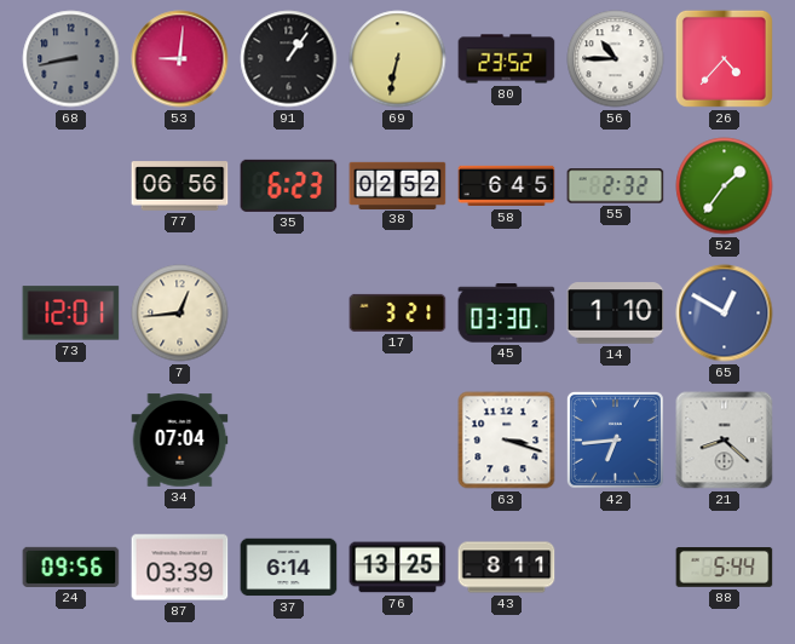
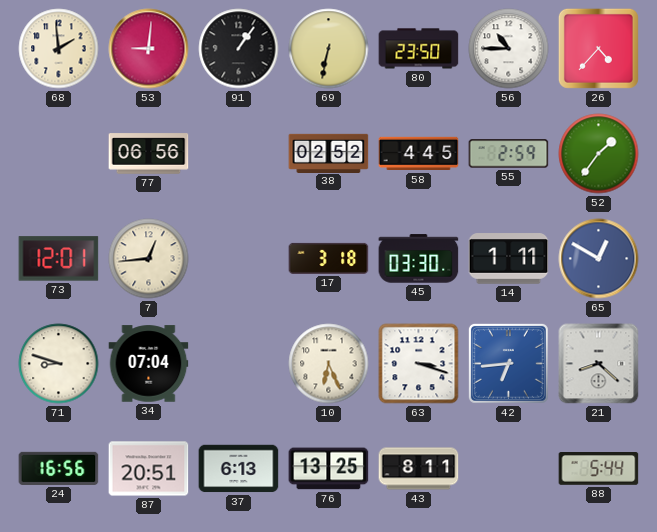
68: 8:43 -> 1:59
68 dial: grey -> cream
80: 23:52 -> 23:50
35: 6:23 -> none
58: 6:45 -> 4:45
55: 2:32 -> 2:59
17: 3:21 -> 3:18
14: 1:10 -> 1:11
71: none -> 8:48
10: none -> 6:26
24: 09:56 -> 16:56
87: 03:39 -> 20:51
37: 6:14 -> 6:13
